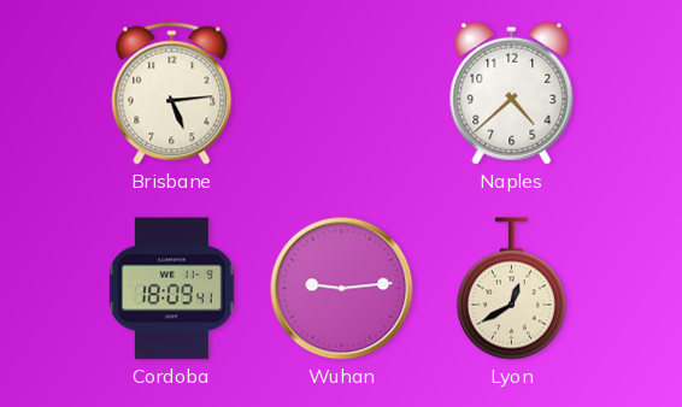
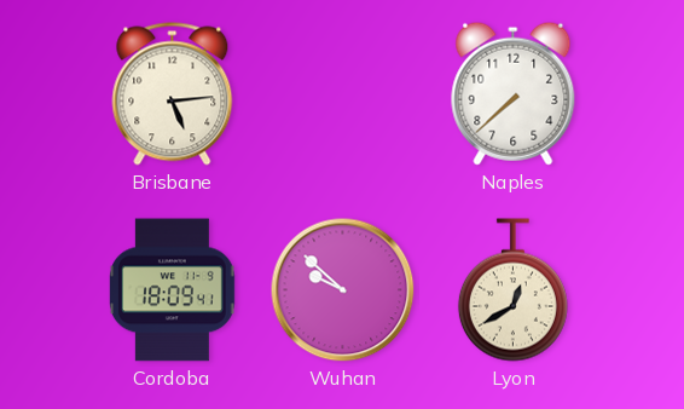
Naples: 4:38 -> 7:38
Wuhan: 9:14 -> 9:52
